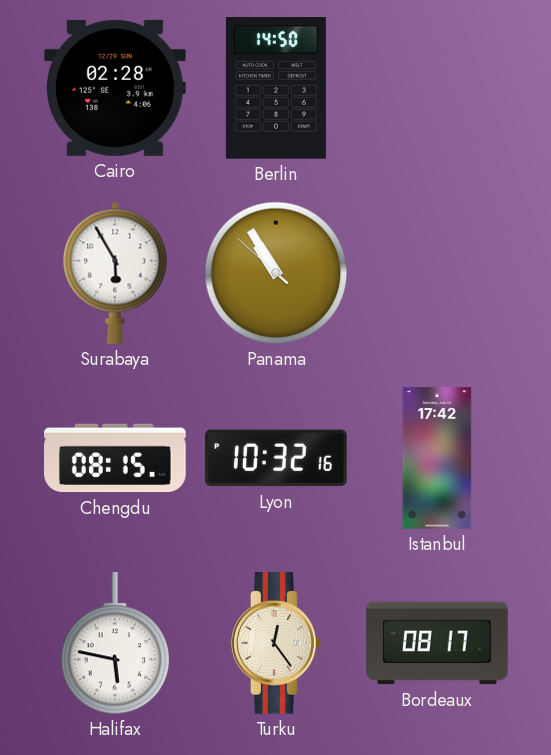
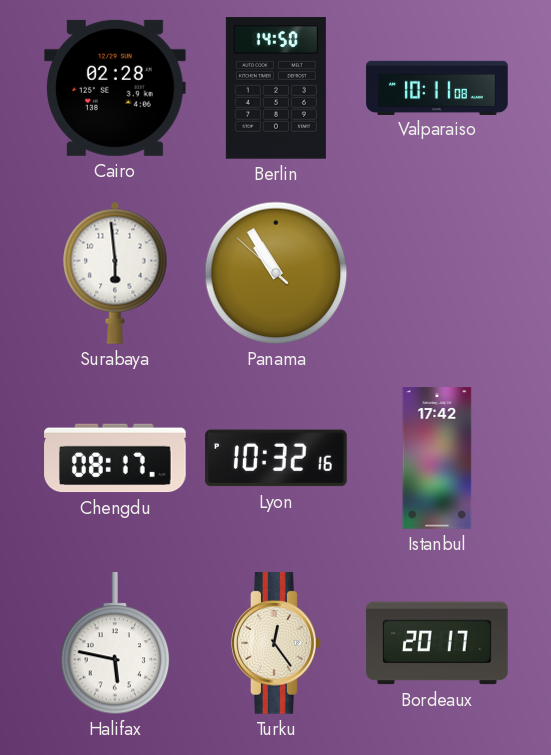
Valparaiso: none -> 10:11
Surabaya: 5:55 -> 5:59
Chengdu: 08:15 -> 08:17
Bordeaux: 08:17 -> 20:17
